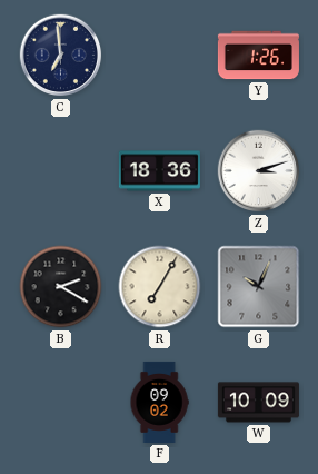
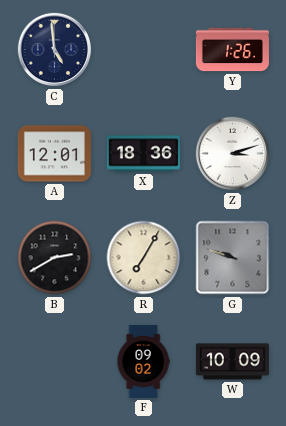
C: 6:59 -> 4:59
A: none -> 12:01
B: 2:20 -> 2:40
G: 10:04 -> 9:48
